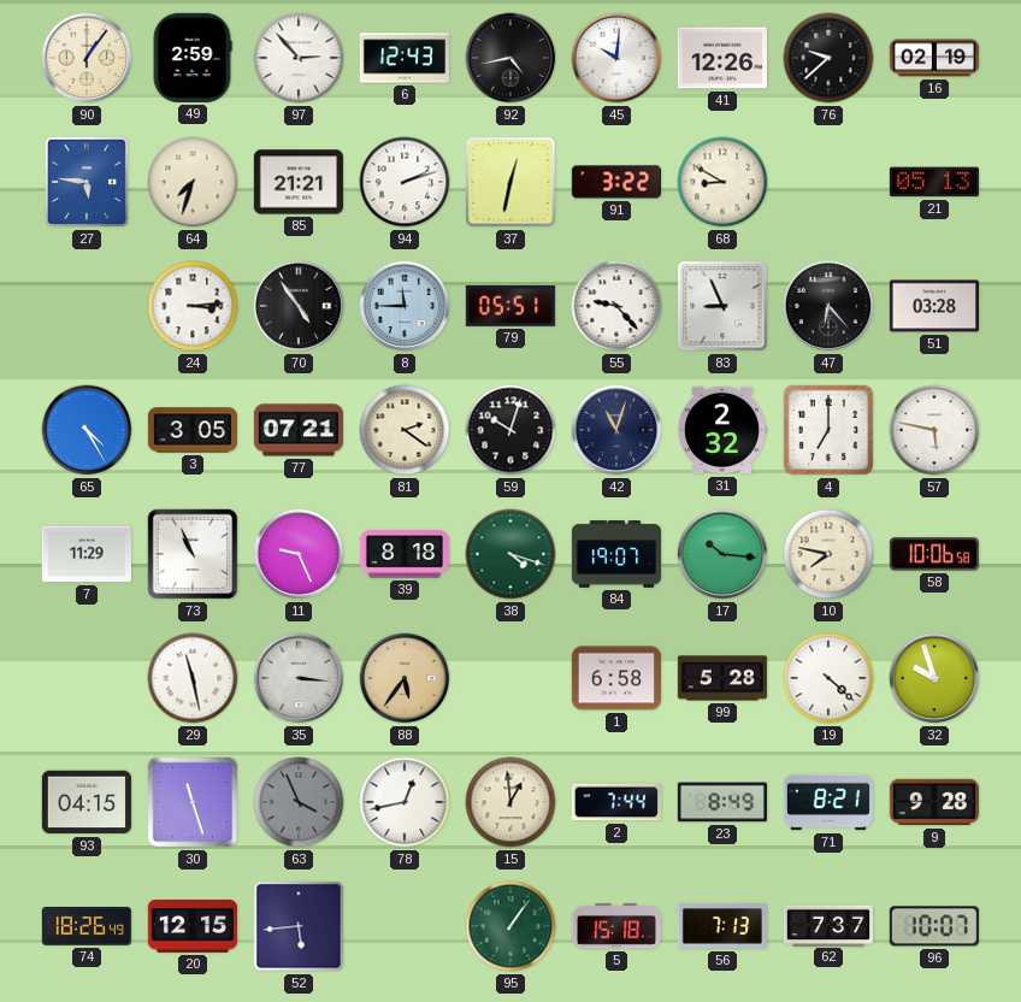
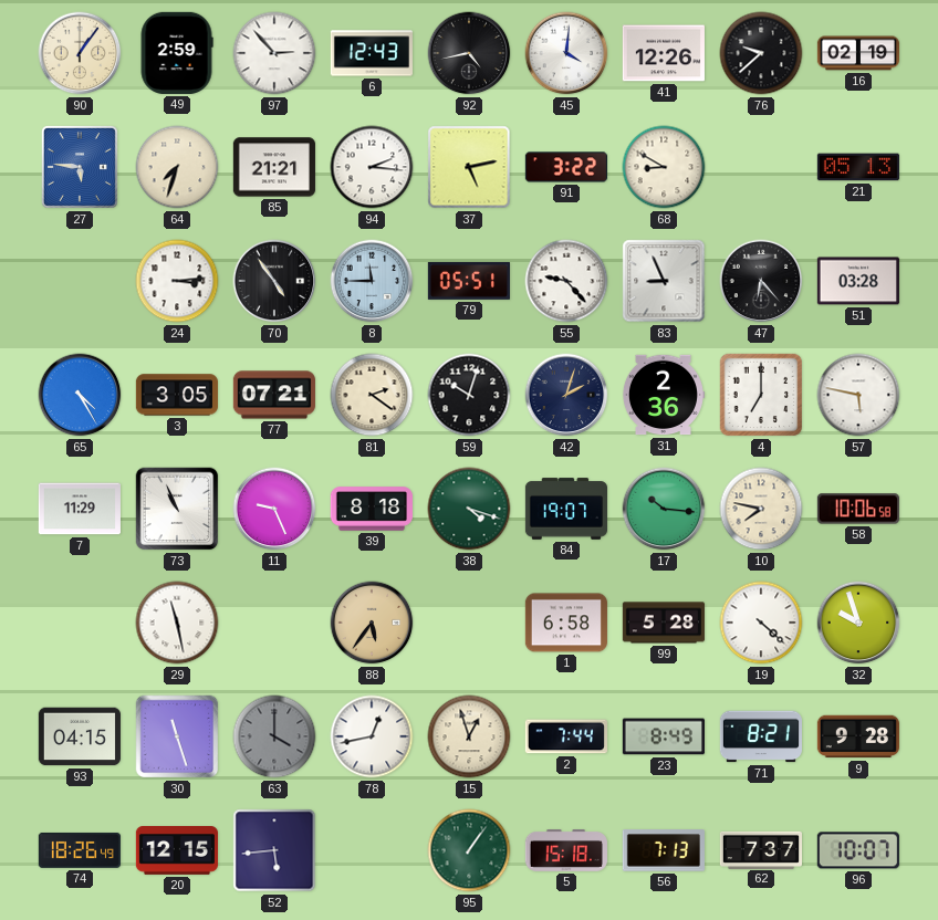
45: 10:01 -> 4:01
94: 2:12 -> 2:16
37: 12:32 -> 5:13
42: 11:03 -> 2:03
31: 2:32 -> 2:36
35: 3:16 -> none
63: 3:56 -> 4:00
15: 12:59 -> 12:57
